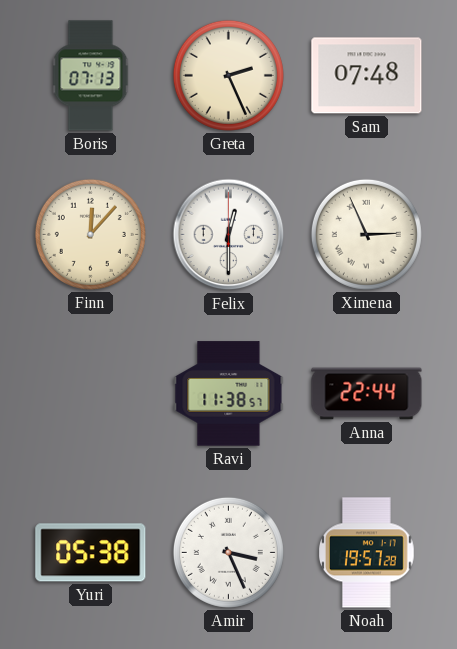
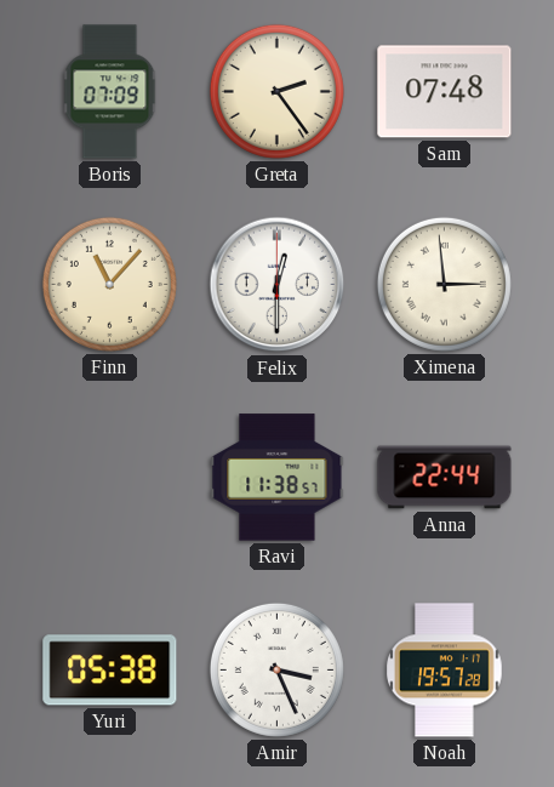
Boris: 07:13 -> 07:09
Greta: 2:26 -> 2:24
Finn: 12:07 -> 11:07
Ximena: 2:56 -> 2:59
